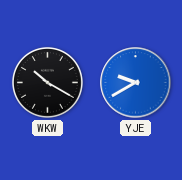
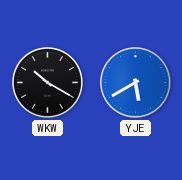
YJE: 9:40 -> 5:40
